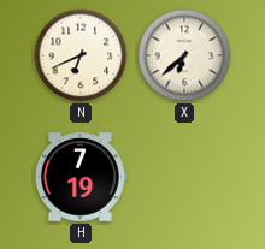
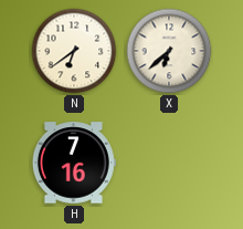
N: 6:41 -> 6:39
H: 7:19 -> 7:16
